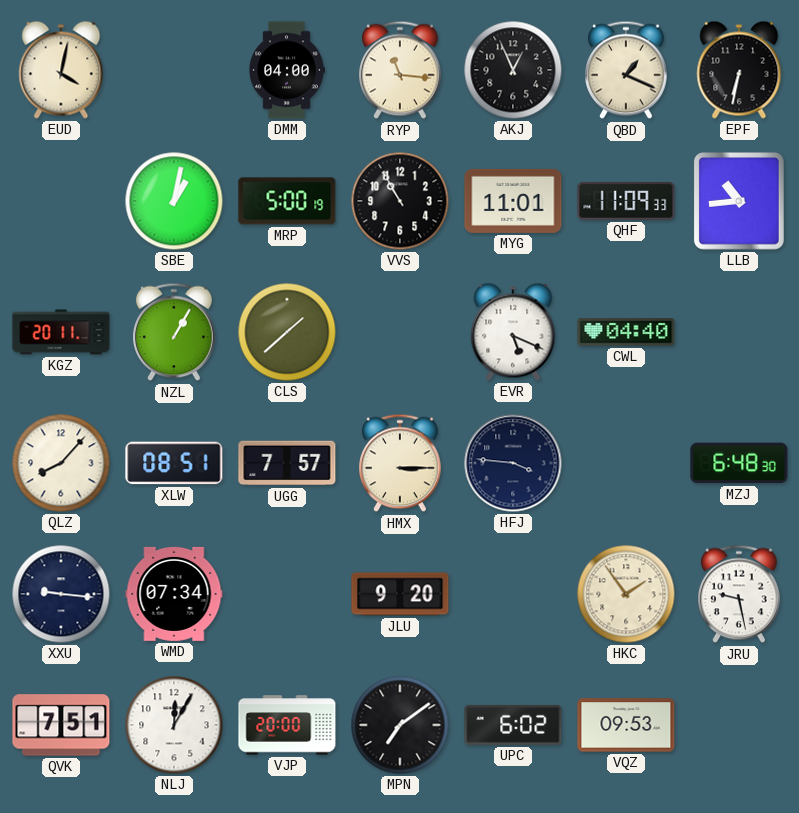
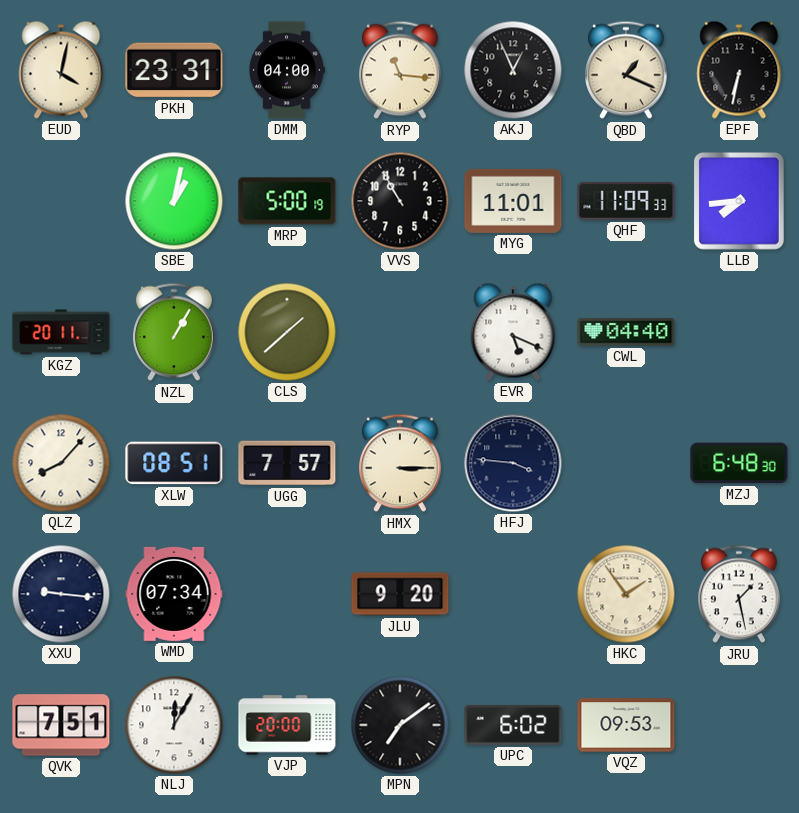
PKH: none -> 23:31
LLB: 10:44 -> 7:44
JRU: 9:28 -> 1:28
